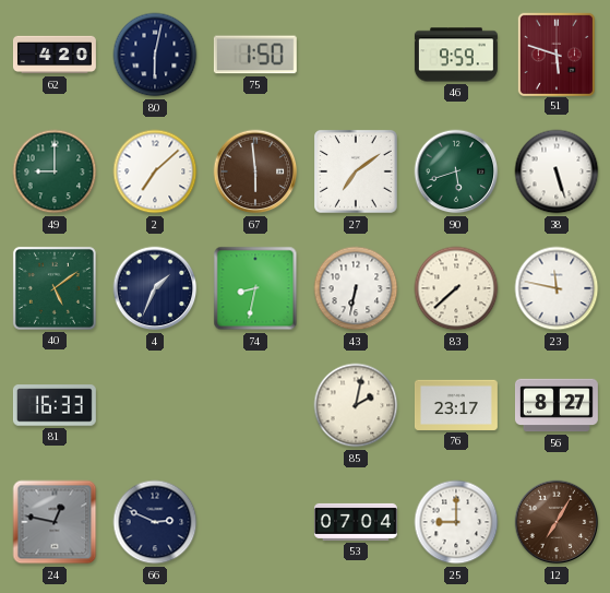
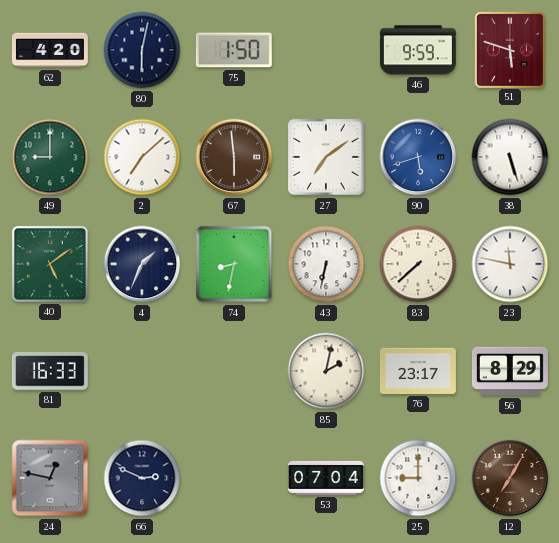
90 dial: green -> blue
56: 8:27 -> 8:29
